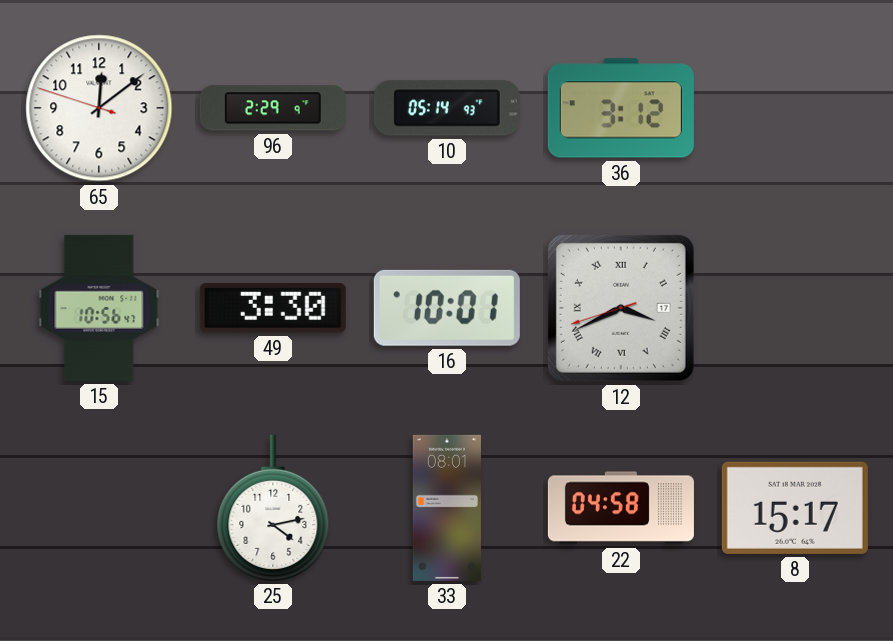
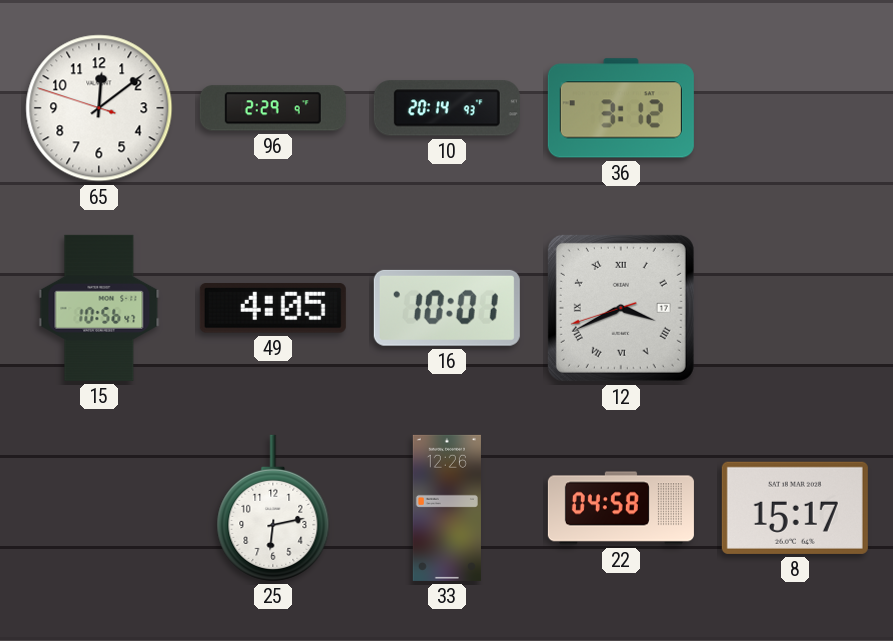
10: 05:14 -> 20:14
49: 3:30 -> 4:05
25: 4:13 -> 6:13
33: 08:01 -> 12:26
